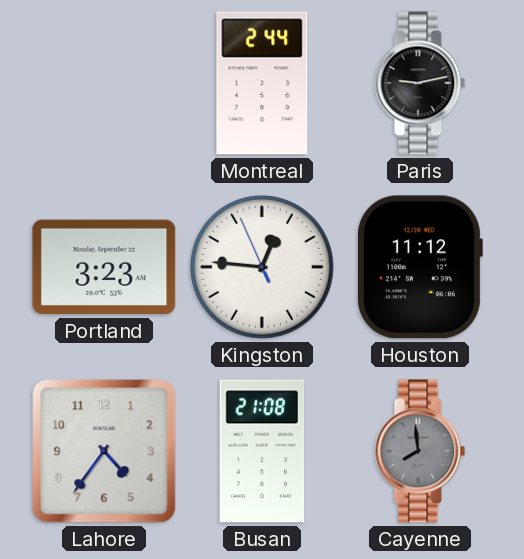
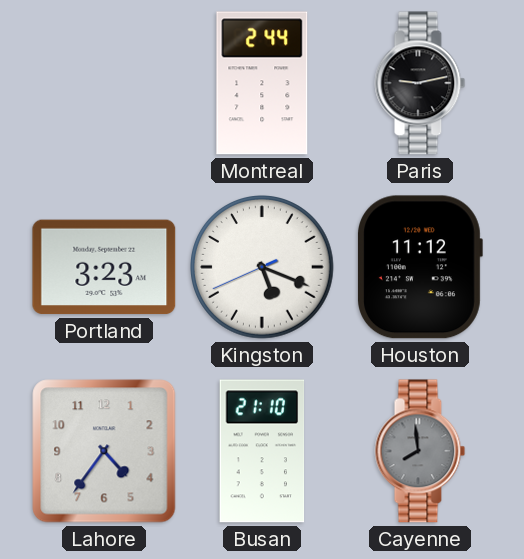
Kingston: 12:45 -> 5:18
Busan: 21:08 -> 21:10
